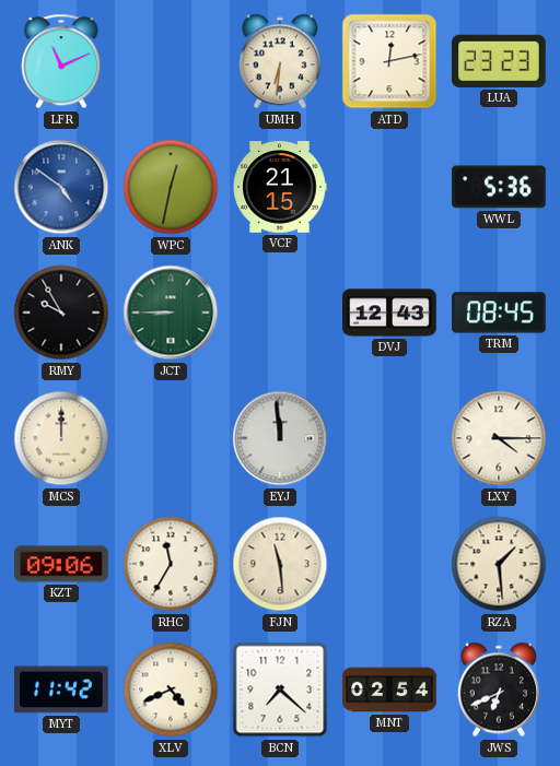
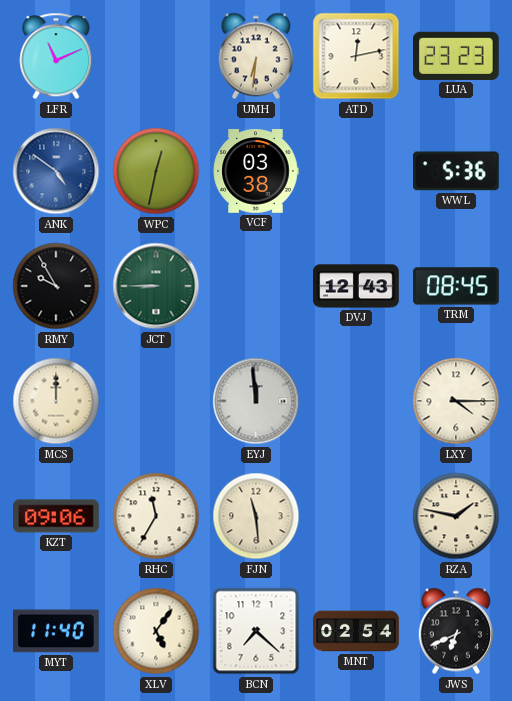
VCF: 21:15 -> 03:38
RZA: 1:29 -> 1:47
MYT: 11:42 -> 11:40
XLV: 4:41 -> 5:06
